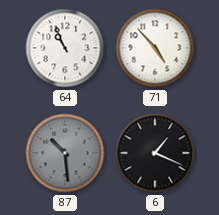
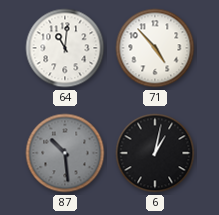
64: 10:56 -> 11:01
6: 1:19 -> 1:02
